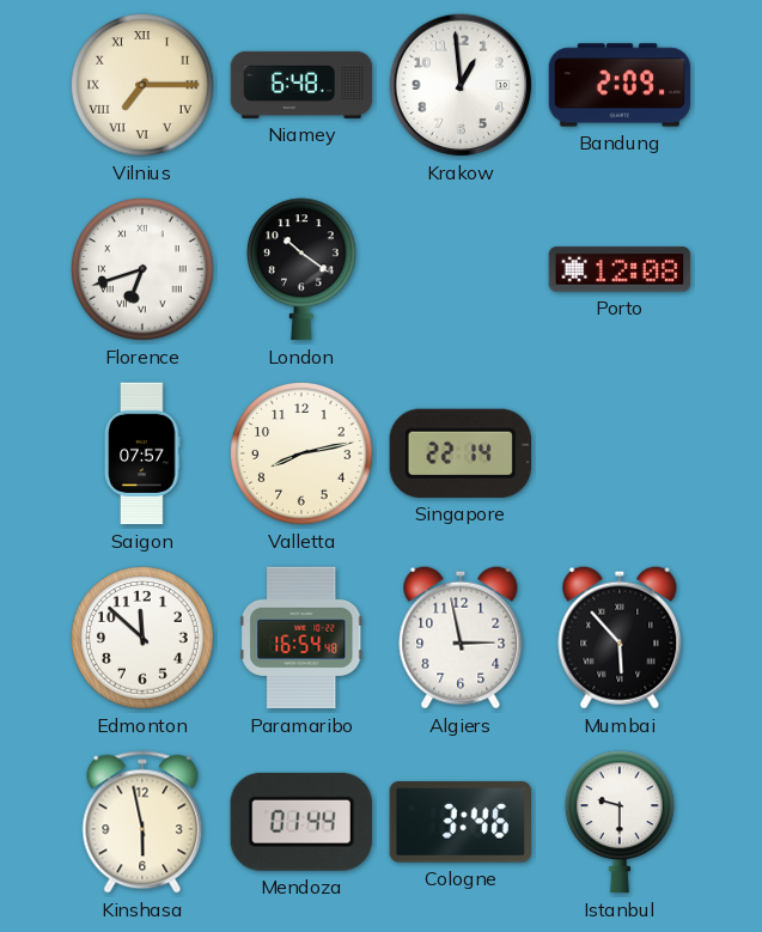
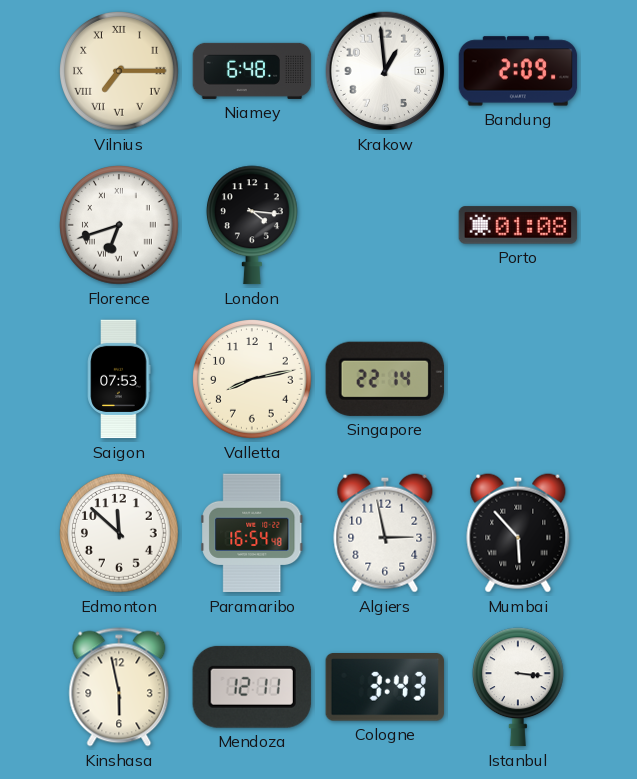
London: 10:21 -> 4:16
Porto: 12:08 -> 01:08
Saigon: 07:57 -> 07:53
Mendoza: 01:44 -> 12:11
Cologne: 3:46 -> 3:43
Istanbul: 9:30 -> 3:16
